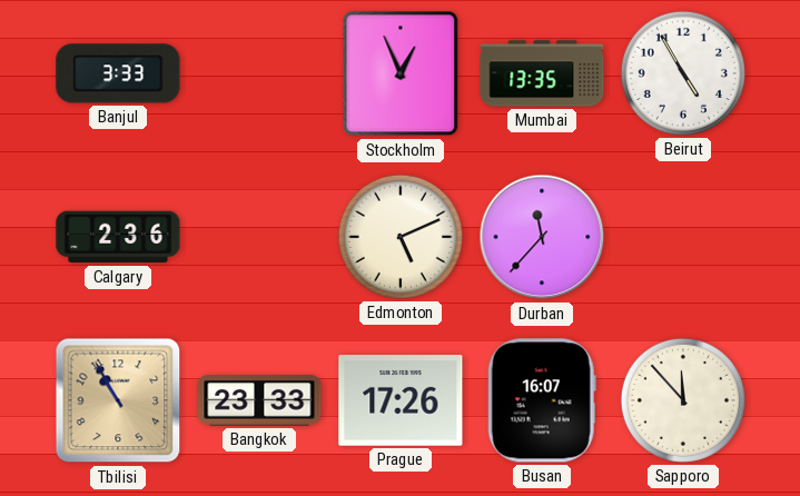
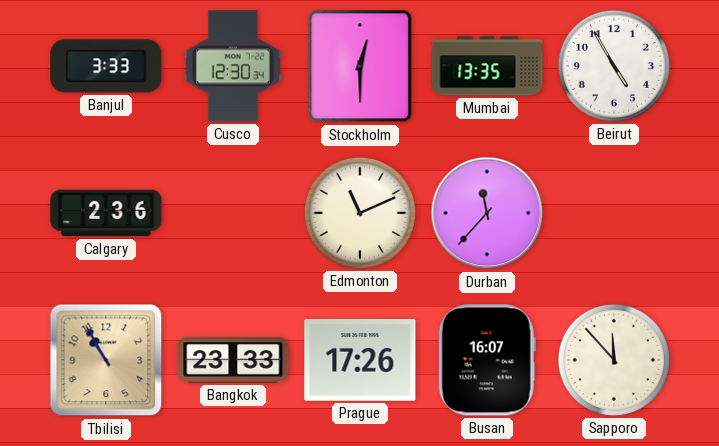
Cusco: none -> 12:30
Stockholm: 12:56 -> 12:30
Edmonton: 5:11 -> 11:11
